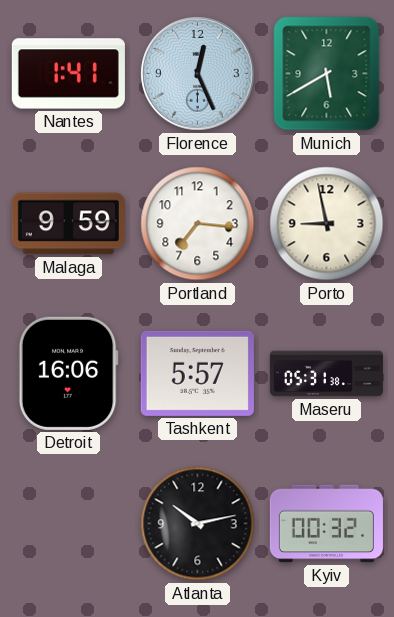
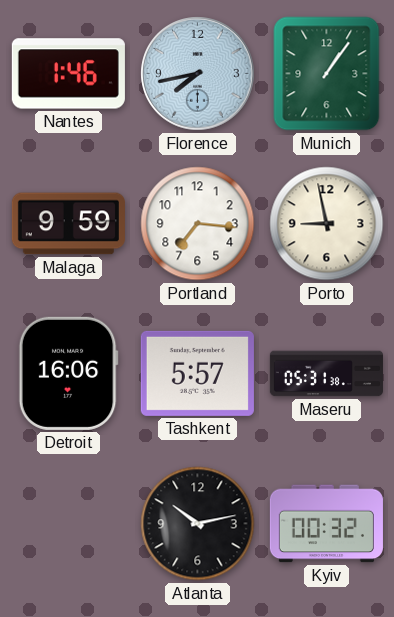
Nantes: 1:41 -> 1:46
Florence: 12:26 -> 7:43
Munich: 5:40 -> 1:06
